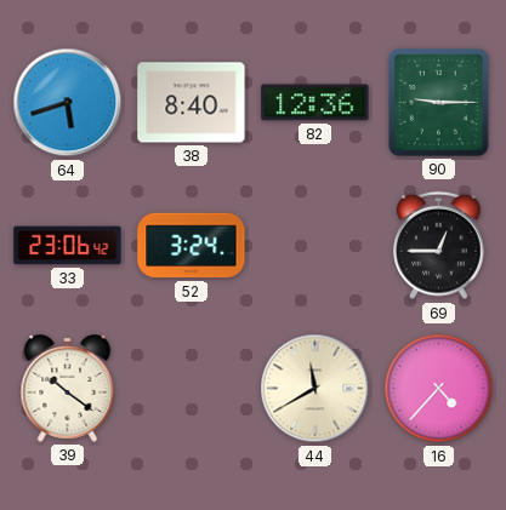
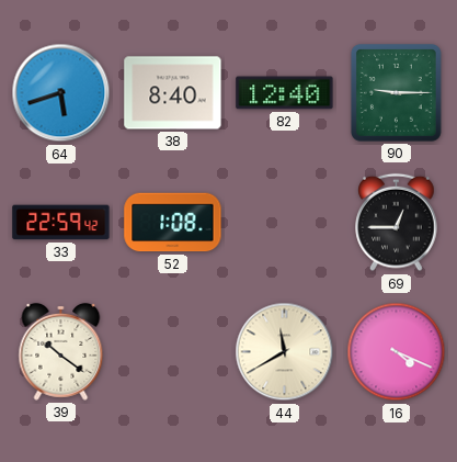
82: 12:36 -> 12:40
33: 23:06 -> 22:59
52: 3:24 -> 1:08
16: 4:37 -> 4:19
